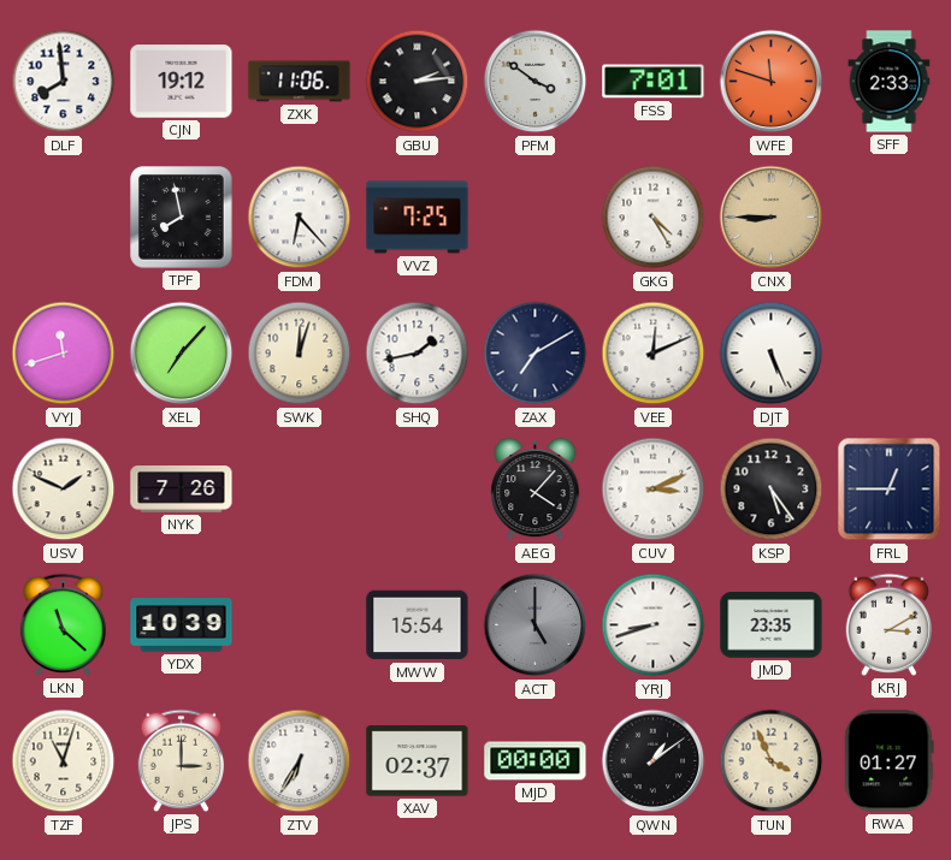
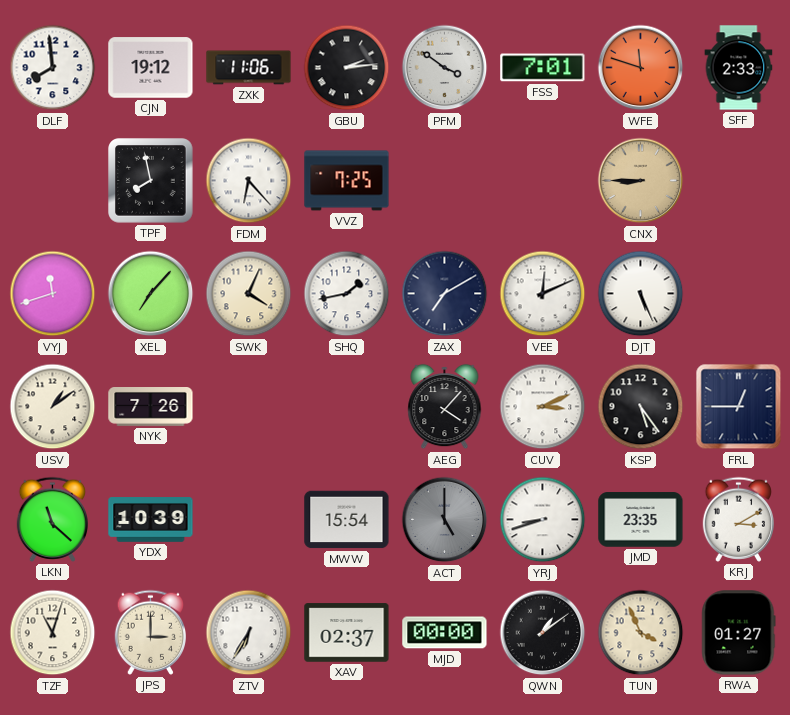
GKG: 4:25 -> none
SWK: 12:03 -> 4:04
USV: 1:49 -> 1:09
